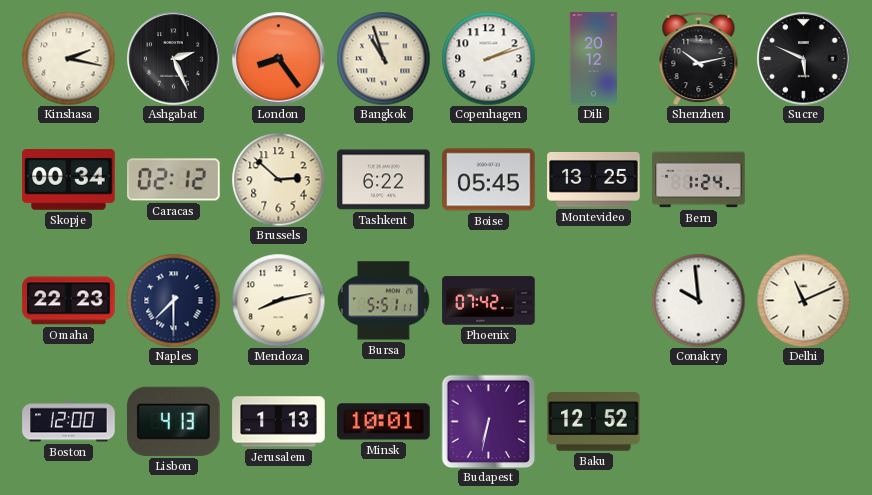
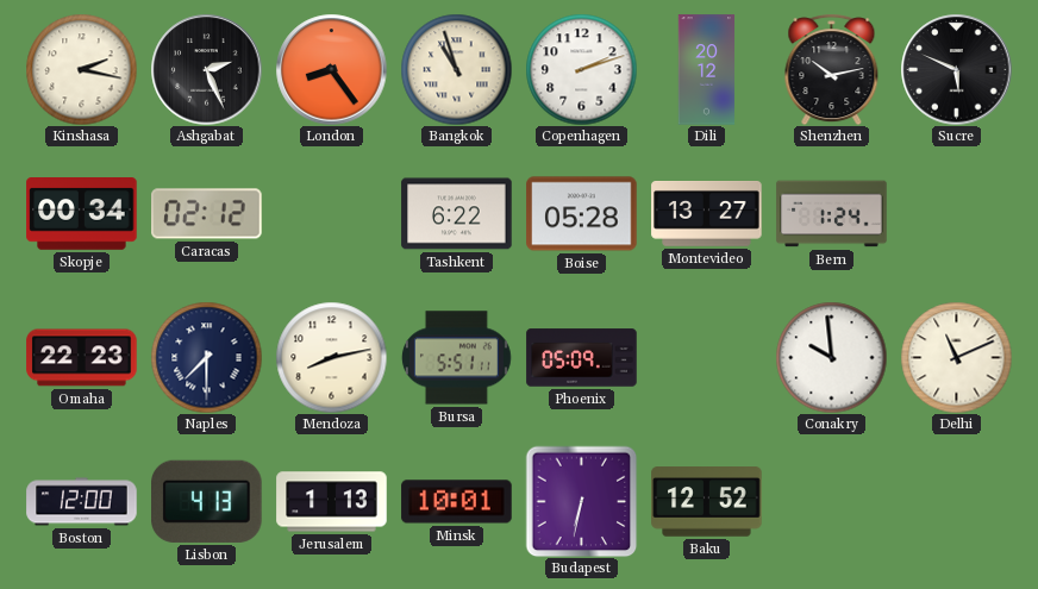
Brussels: 2:52 -> none
Boise: 05:45 -> 05:28
Montevideo: 13:25 -> 13:27
Phoenix: 07:42 -> 05:09
